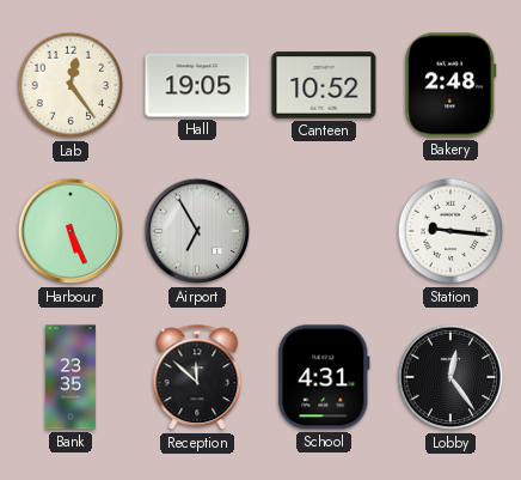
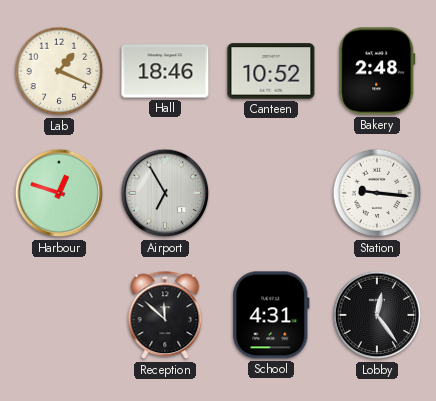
Lab: 12:24 -> 1:19
Hall: 19:05 -> 18:46
Harbour: 5:26 -> 12:48
Bank: 23:35 -> none
